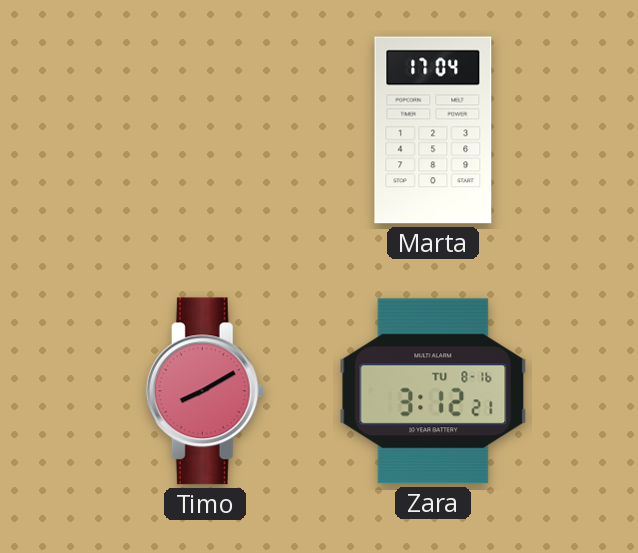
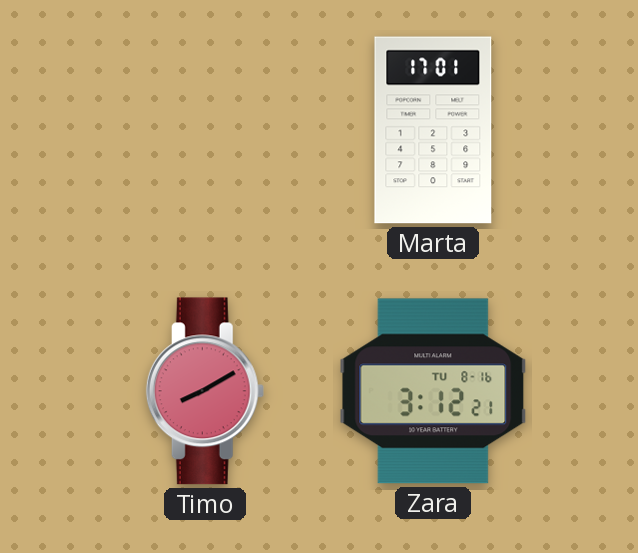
Marta: 17:04 -> 17:01
